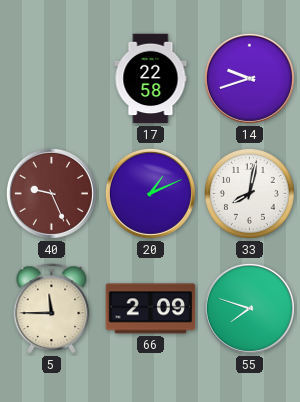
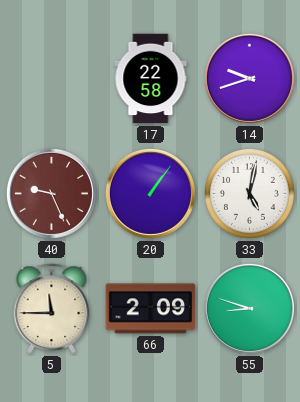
20: 1:11 -> 1:06
33: 8:02 -> 5:02
55: 7:48 -> 8:48
